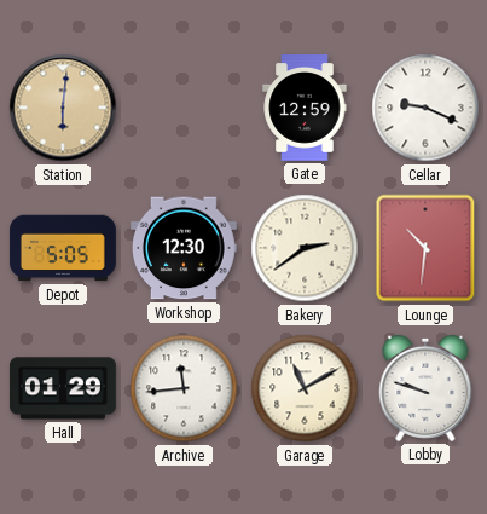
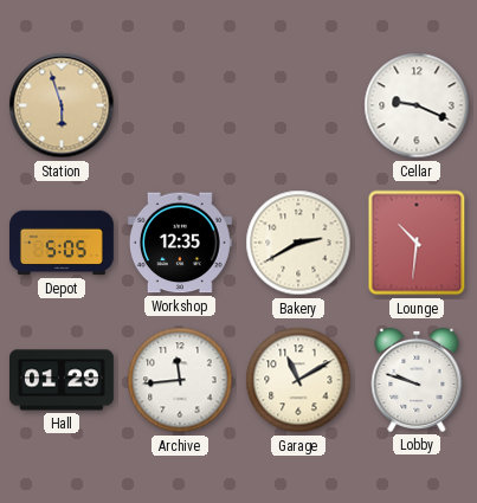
Station: 6:01 -> 5:57
Gate: 12:59 -> none
Workshop: 12:30 -> 12:35
Bakery: 2:39 -> 2:40
